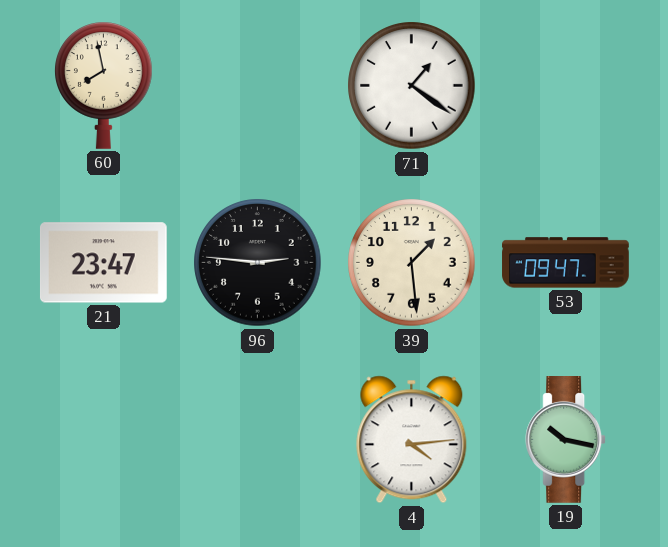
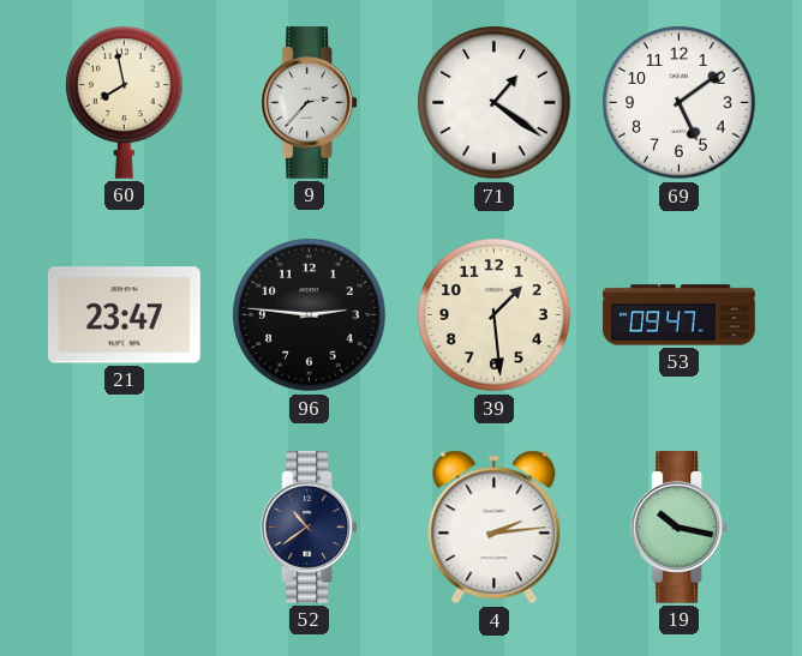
9: none -> 2:37
69: none -> 5:09
52: none -> 10:39
4: 4:14 -> 2:14
